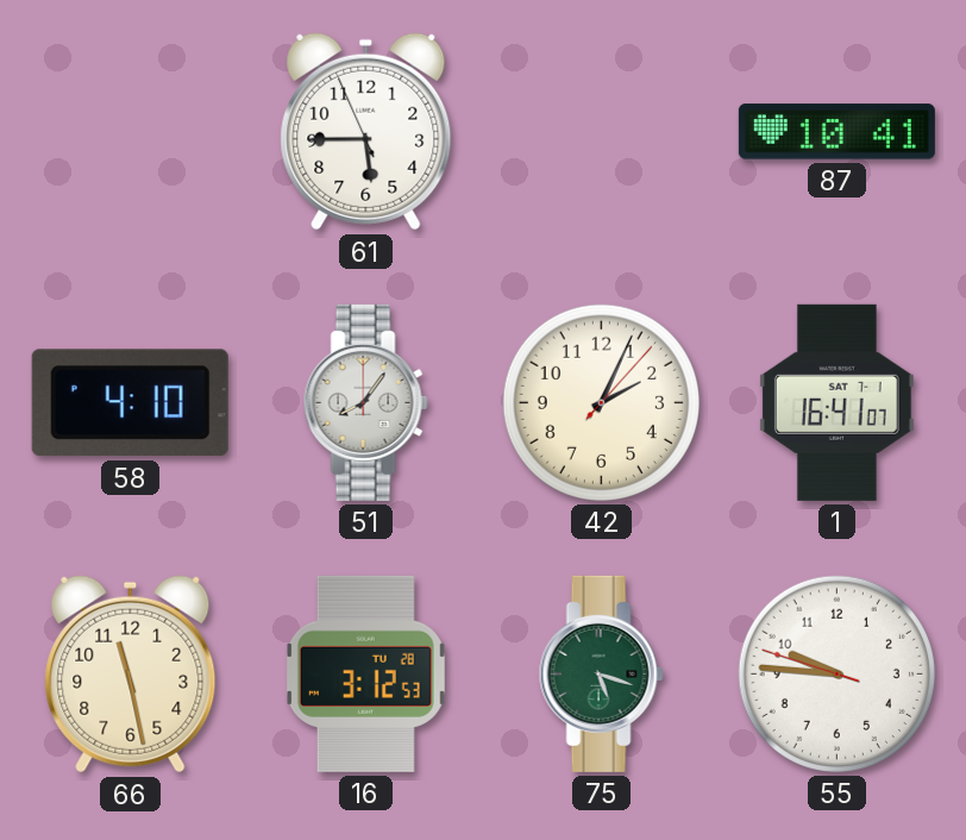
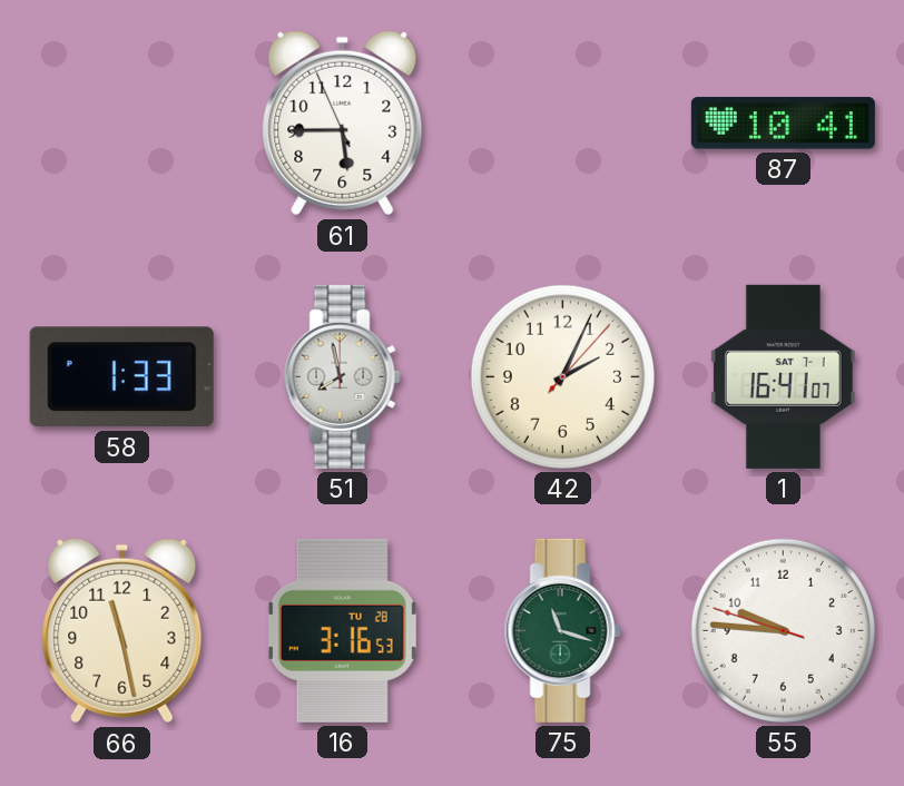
58: 4:10 -> 1:33
51: 8:06 -> 7:58
16: 3:12 -> 3:16
75: 5:18 -> 11:18
